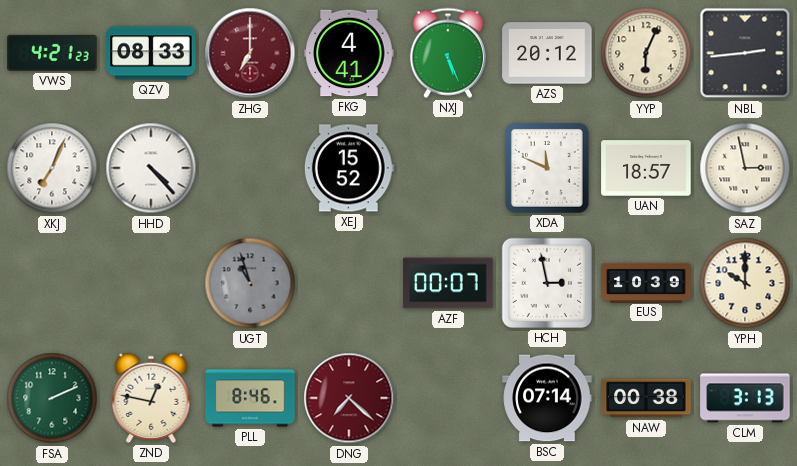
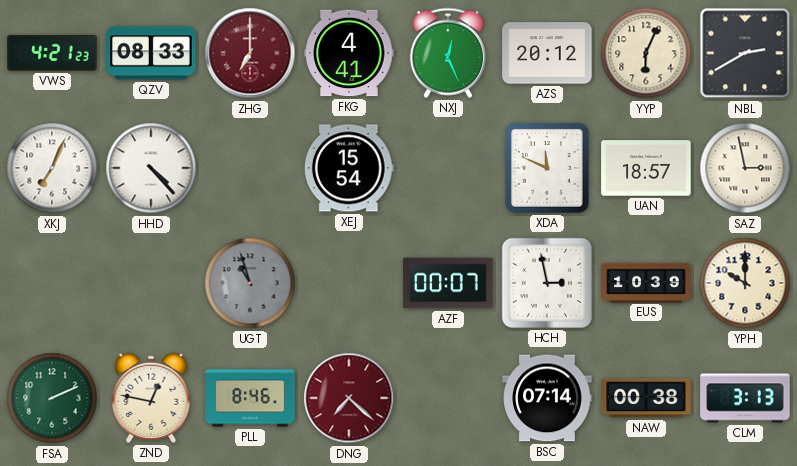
NXJ: 5:26 -> 12:26
NBL: 2:44 -> 2:40
XEJ: 15:52 -> 15:54
